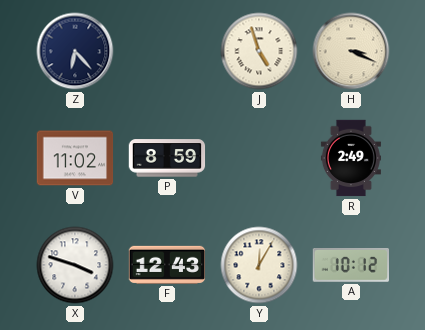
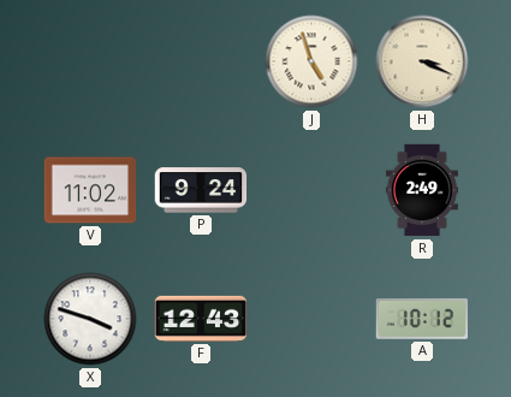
Z: 6:23 -> none
P: 8:59 -> 9:24
Y: 12:05 -> none
